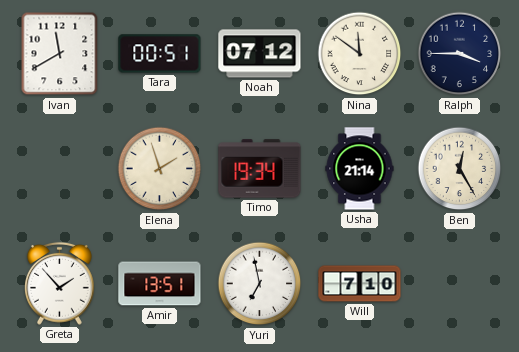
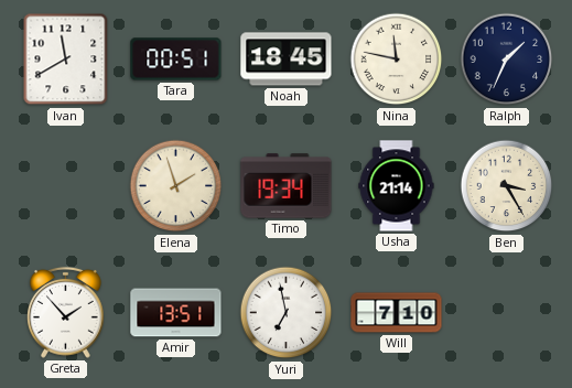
Noah: 07:12 -> 18:45
Nina: 11:51 -> 11:47
Ralph: 3:45 -> 1:34
Ben: 12:25 -> 3:25
